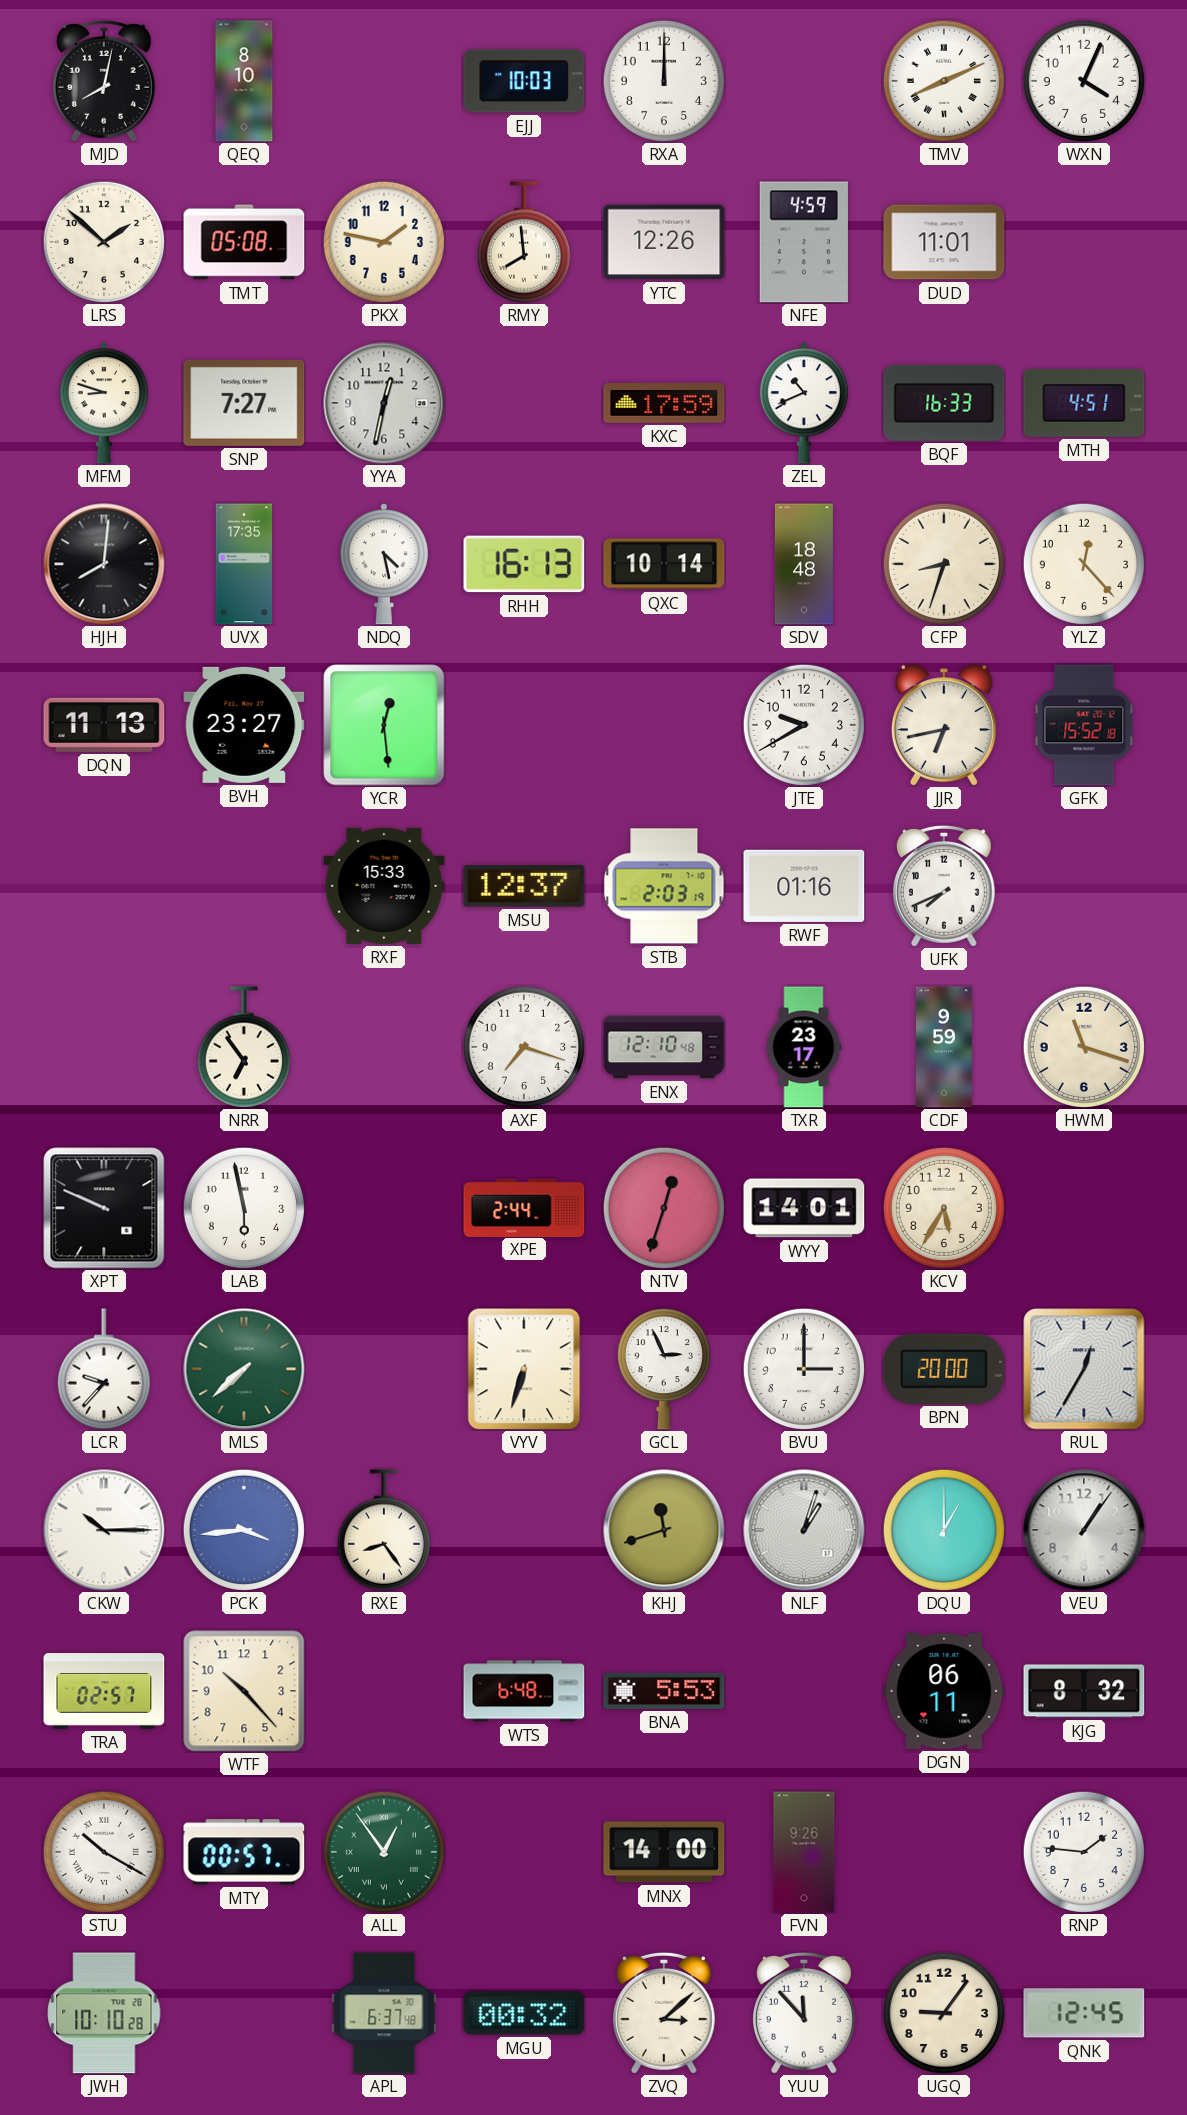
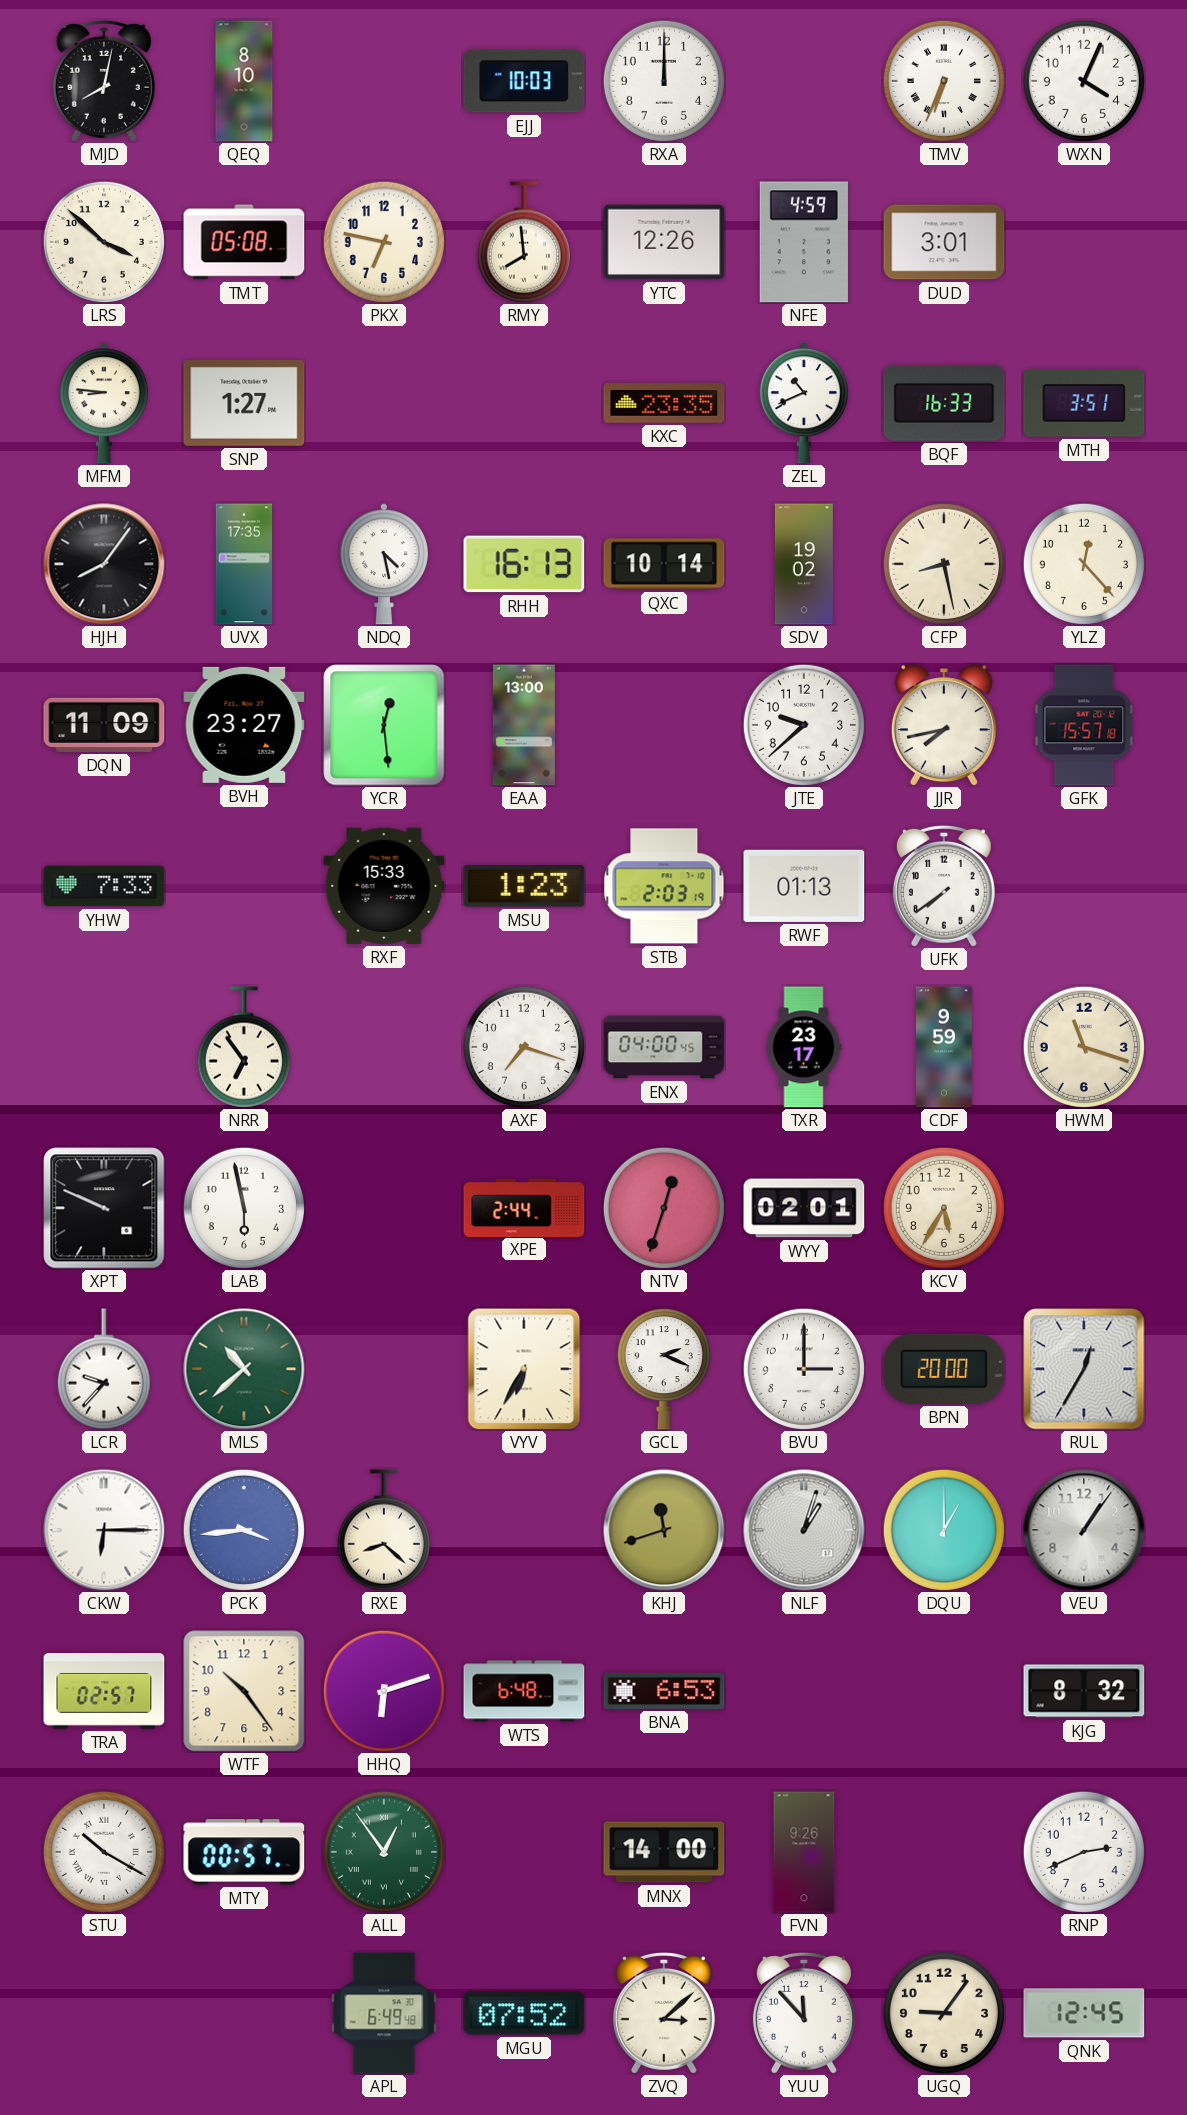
TMV: 8:11 -> 6:34
LRS: 1:52 -> 3:52
PKX: 1:47 -> 6:47
DUD: 11:01 -> 3:01
MFM: 8:48 -> 8:46
SNP: 7:27 -> 1:27
YYA: 12:32 -> none
KXC: 17:59 -> 23:35
MTH: 4:51 -> 3:51
HJH: 8:01 -> 8:06
SDV: 18:48 -> 19:02
CFP: 8:33 -> 8:28
DQN: 11:13 -> 11:09
EAA: none -> 13:00
JTE: 9:40 -> 9:38
JJR: 6:43 -> 7:43
GFK: 15:52 -> 15:57
YHW: none -> 7:33
MSU: 12:37 -> 1:23
RWF: 01:16 -> 01:13
UFK: 7:41 -> 7:39
ENX: 12:10 -> 04:00
WYY: 14:01 -> 02:01
MLS: 7:38 -> 10:38
VYV: 6:33 -> 6:35
GCL: 2:56 -> 2:19
CKW: 10:15 -> 6:15
RXE: 8:24 -> 8:22
WTF: 10:23 -> 10:24
HHQ: none -> 6:12
BNA: 5:53 -> 6:53
DGN: 06:11 -> none
RNP: 1:46 -> 2:41
JWH: 10:10 -> none
APL: 6:37 -> 6:49
MGU: 00:32 -> 07:52
